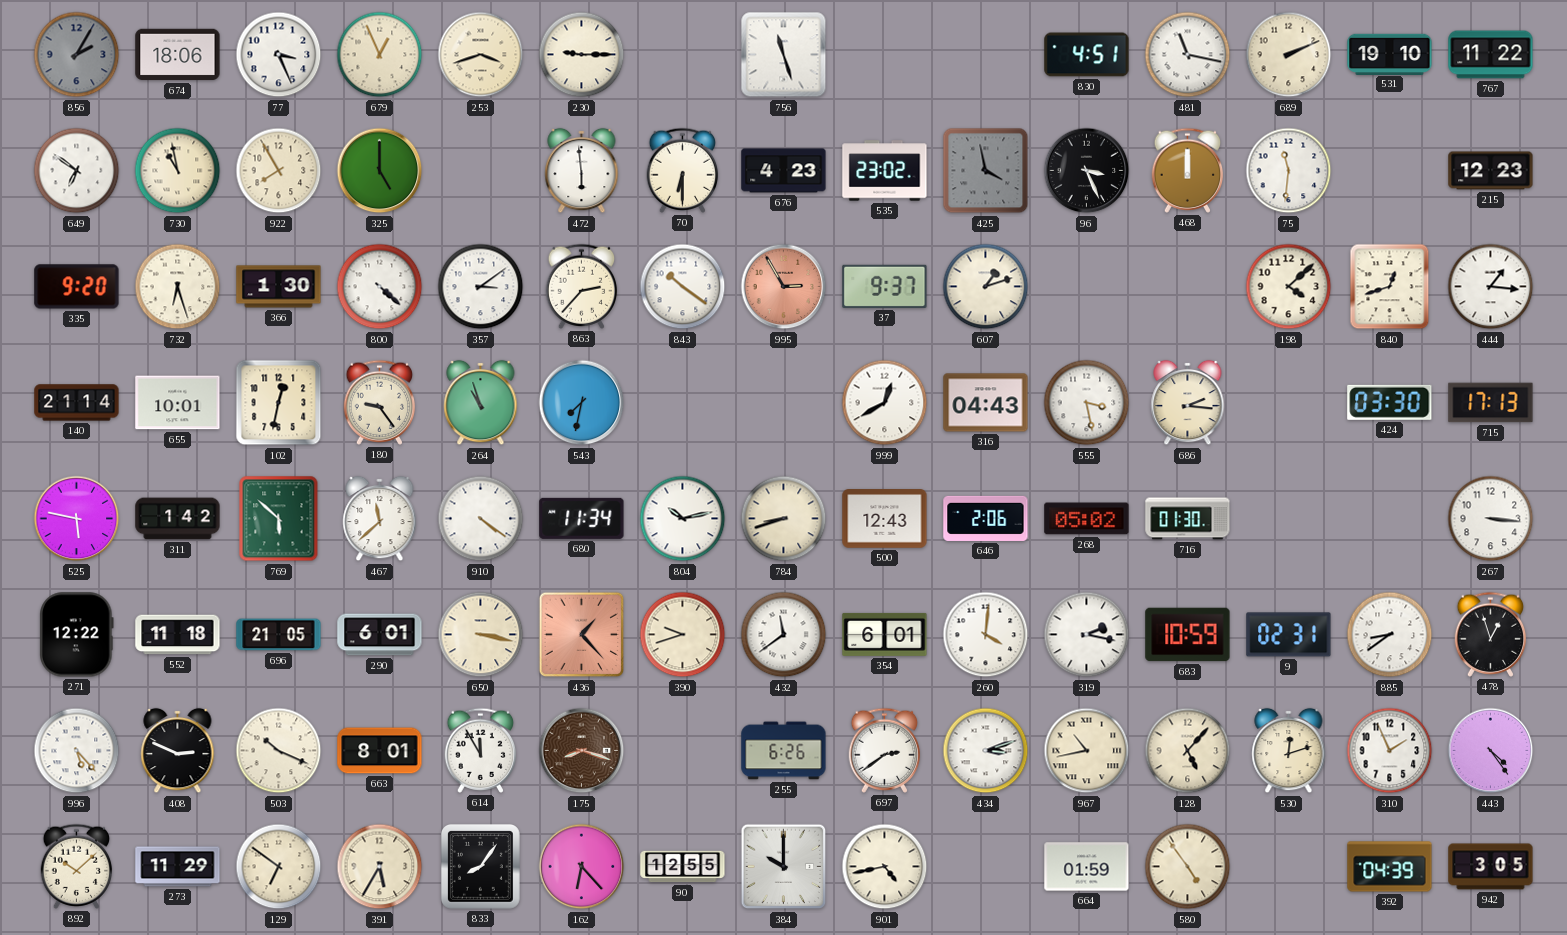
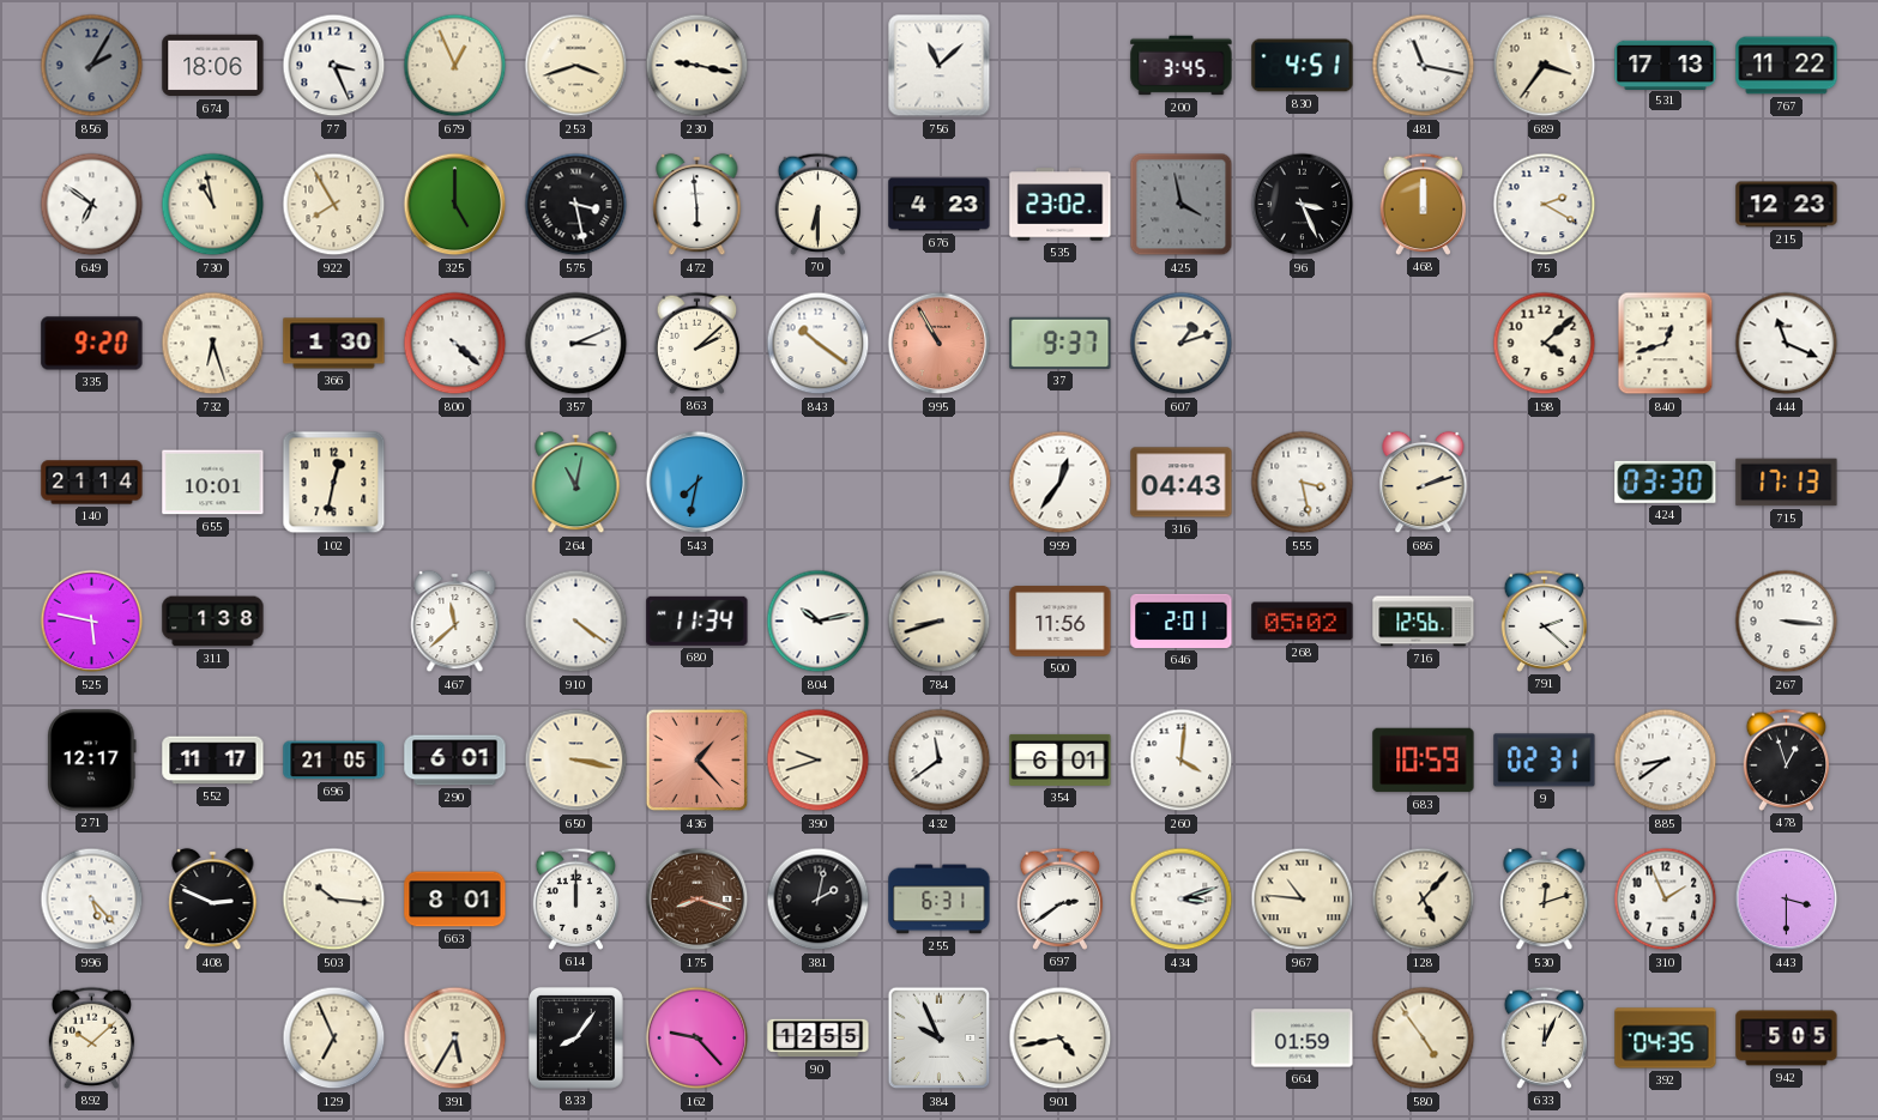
230: 9:15 -> 9:17
756: 11:27 -> 11:08
200: none -> 3:45
689: 2:11 -> 3:36
531: 19:10 -> 17:13
575: none -> 3:28
75: 11:31 -> 2:20
357: 3:09 -> 3:11
863: 2:37 -> 2:08
995: 2:55 -> 10:55
444: 1:16 -> 11:19
180: 9:24 -> none
264: 10:57 -> 11:02
999: 12:40 -> 12:36
686: 2:16 -> 2:12
311: 1:42 -> 1:38
769: 5:52 -> none
500: 12:43 -> 11:56
646: 2:06 -> 2:01
716: 01:30 -> 12:56
791: none -> 2:22
271: 12:22 -> 12:17
552: 11:18 -> 11:17
319: 2:17 -> none
503: 10:19 -> 10:16
614: 11:55 -> 12:00
381: none -> 2:02
255: 6:26 -> 6:31
967: 10:43 -> 10:46
443: 4:24 -> 3:30
273: 11:29 -> none
129: 6:51 -> 6:56
162: 6:23 -> 9:23
384: 10:00 -> 9:56
633: none -> 12:04
392: 04:39 -> 04:35
942: 3:05 -> 5:05
